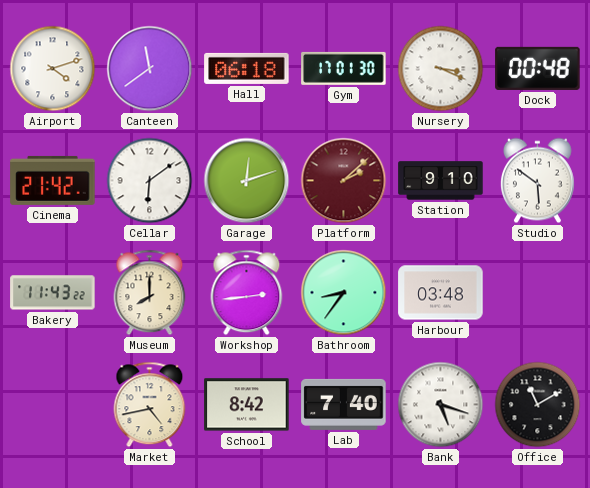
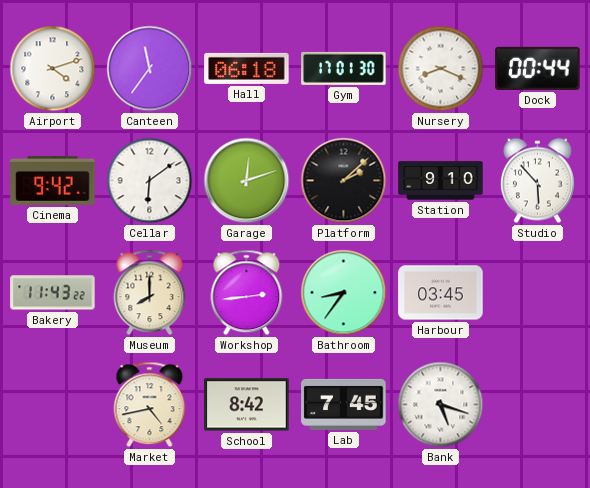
Canteen: 11:39 -> 11:36
Nursery: 3:19 -> 8:19
Dock: 00:48 -> 00:44
Cinema: 21:42 -> 9:42
Platform dial: burgundy -> black
Studio: 5:51 -> 5:53
Harbour: 03:48 -> 03:45
Lab: 7:40 -> 7:45
Office: 11:10 -> none
